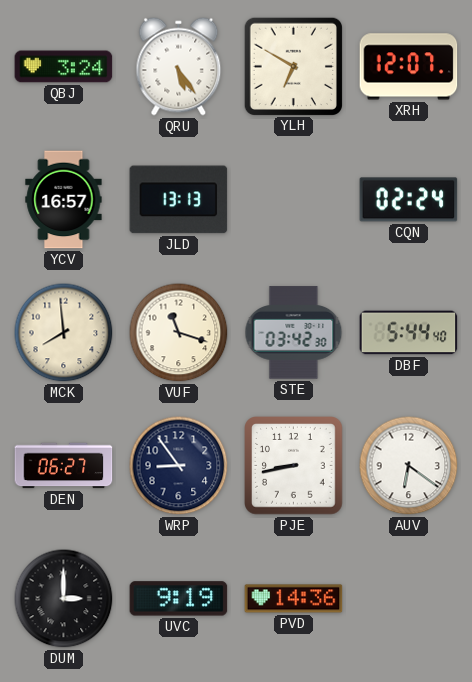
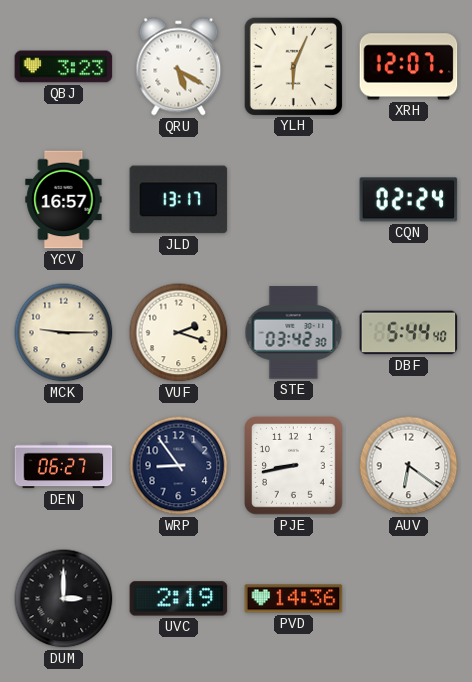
QBJ: 3:24 -> 3:23
QRU: 5:24 -> 5:20
YLH: 6:50 -> 6:04
JLD: 13:13 -> 13:17
MCK: 7:59 -> 9:15
VUF: 11:18 -> 2:18
UVC: 9:19 -> 2:19
